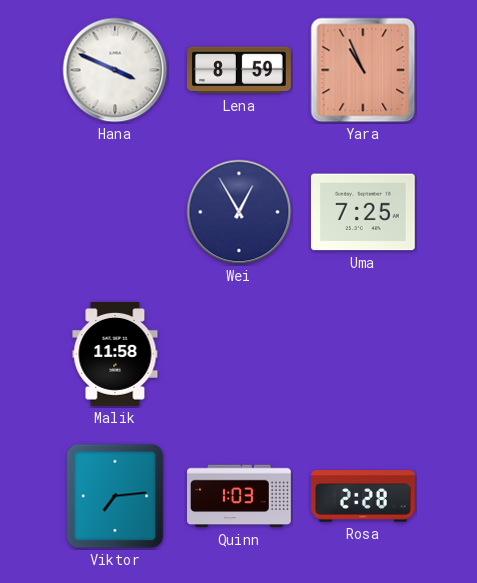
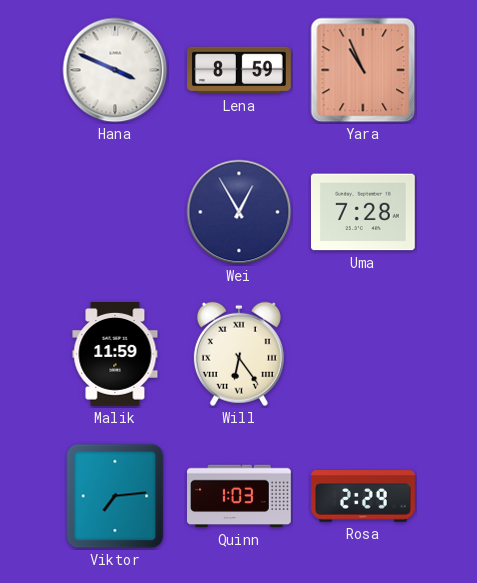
Uma: 7:25 -> 7:28
Malik: 11:58 -> 11:59
Will: none -> 6:24
Rosa: 2:28 -> 2:29
